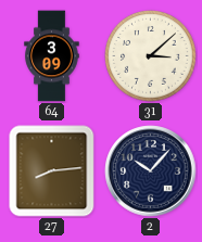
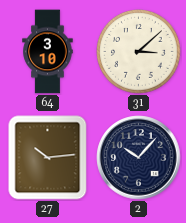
64: 3:09 -> 3:10
27: 8:14 -> 10:14
